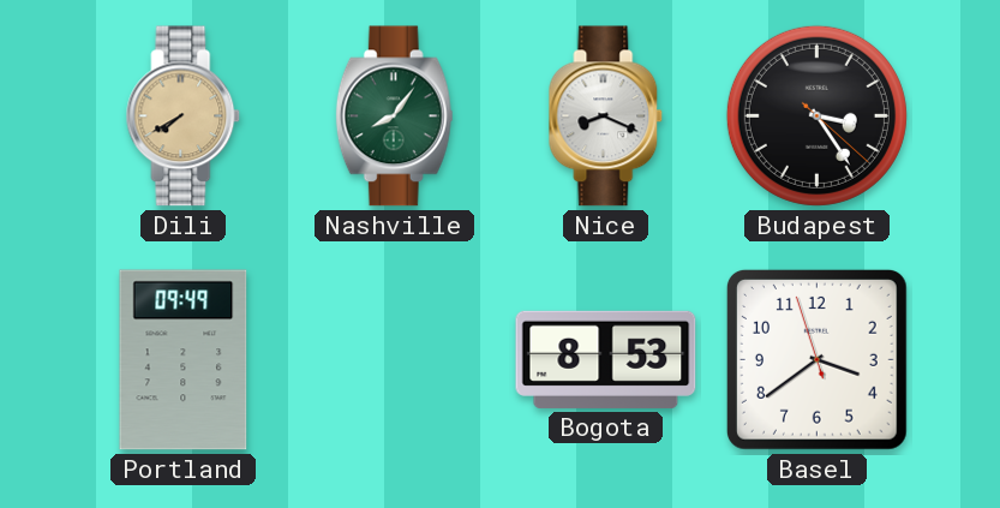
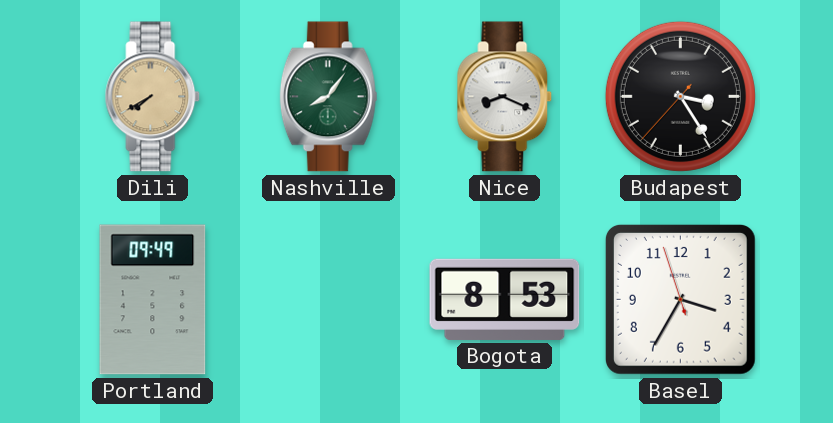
Budapest: 3:24:22 -> 3:24:37
Basel: 3:38 -> 3:34
